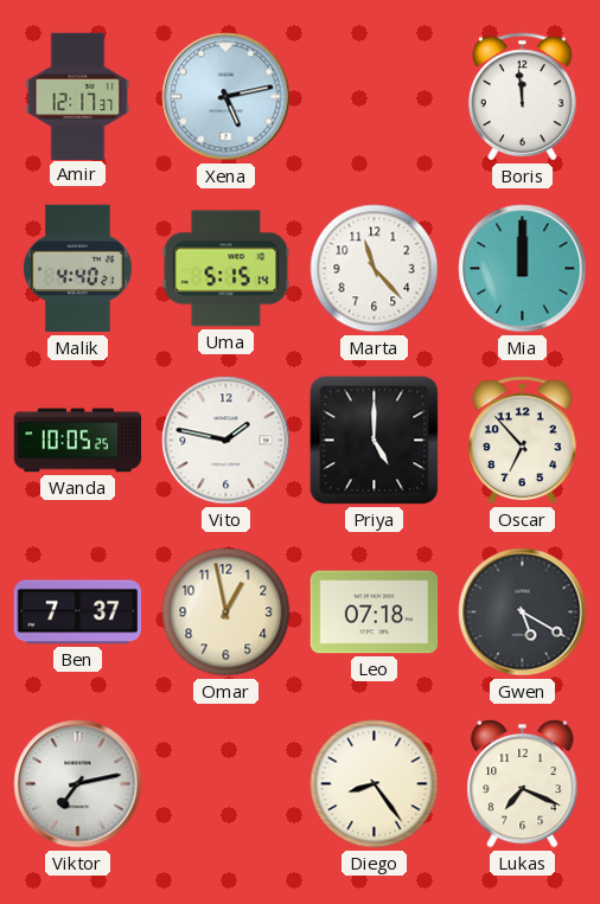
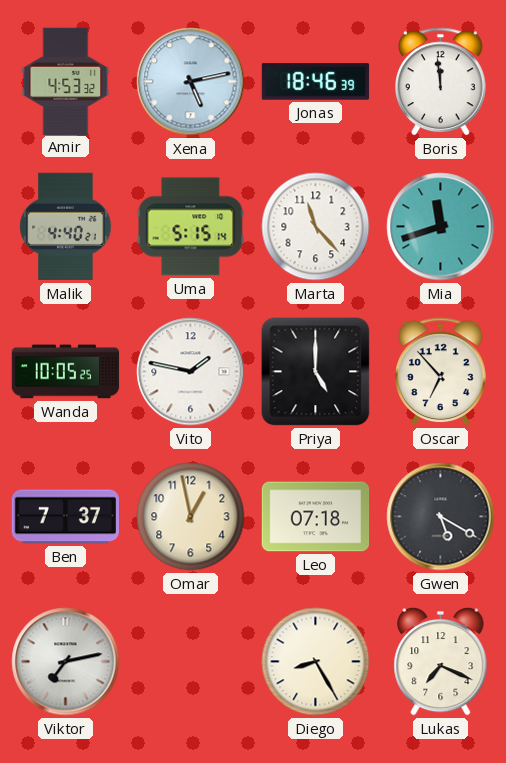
Amir: 12:17 -> 4:53
Jonas: none -> 18:46
Mia: 12:00 -> 11:42
Diego: 8:24 -> 8:25
